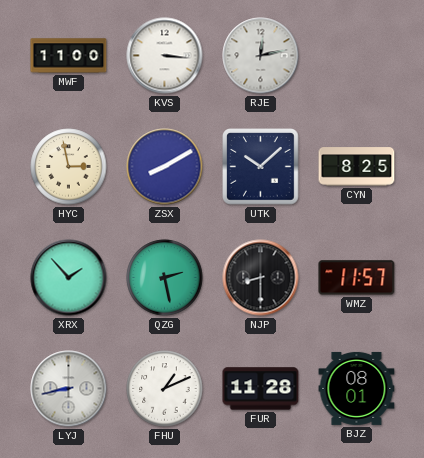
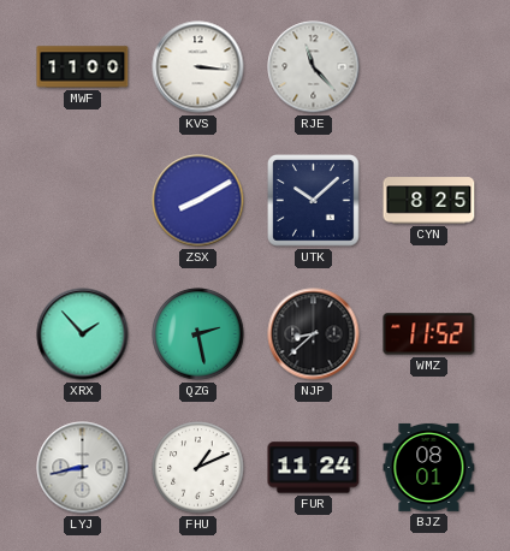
RJE: 12:13 -> 11:23
HYC: 2:58 -> none
NJP: 8:30 -> 8:38
WMZ: 11:57 -> 11:52
FUR: 11:28 -> 11:24
